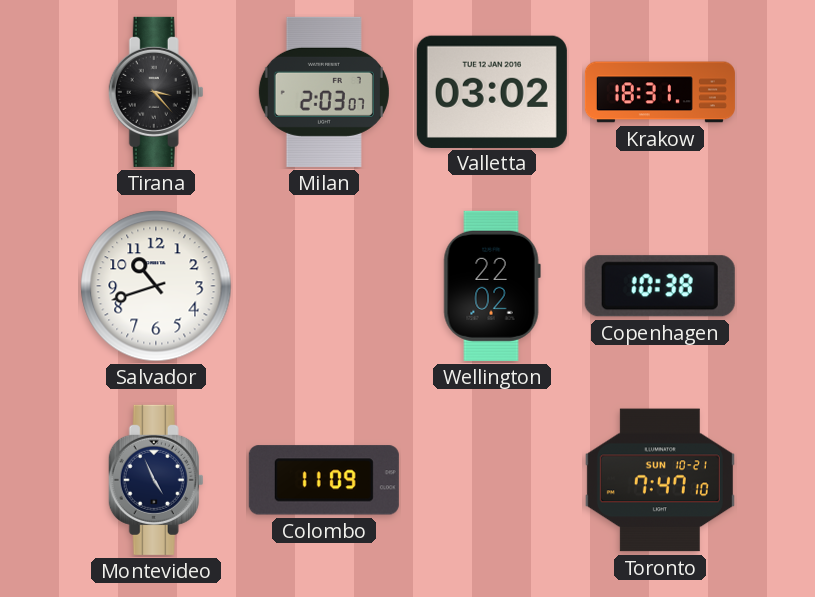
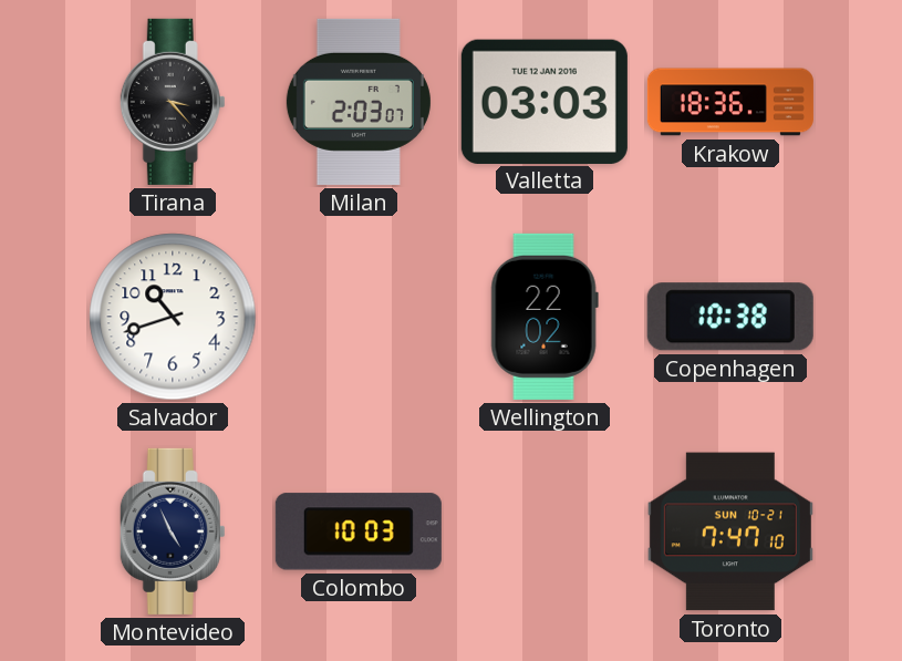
Valletta: 03:02 -> 03:03
Krakow: 18:31 -> 18:36
Colombo: 11:09 -> 10:03
